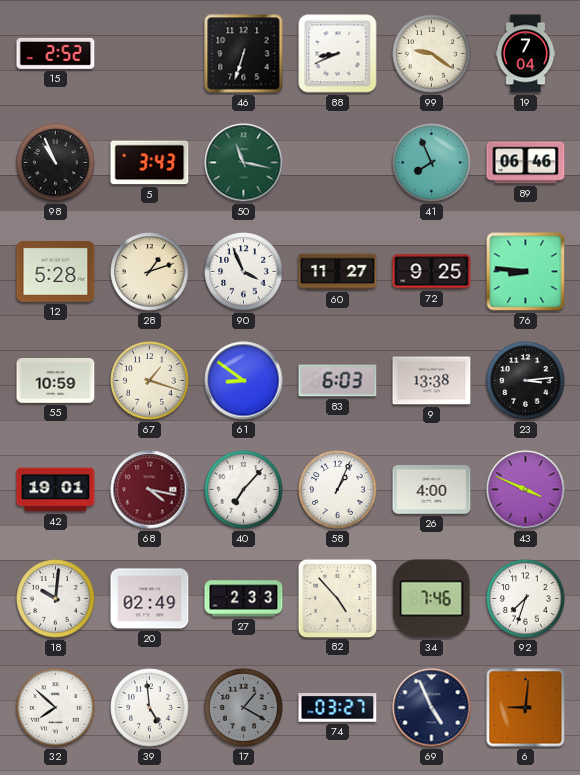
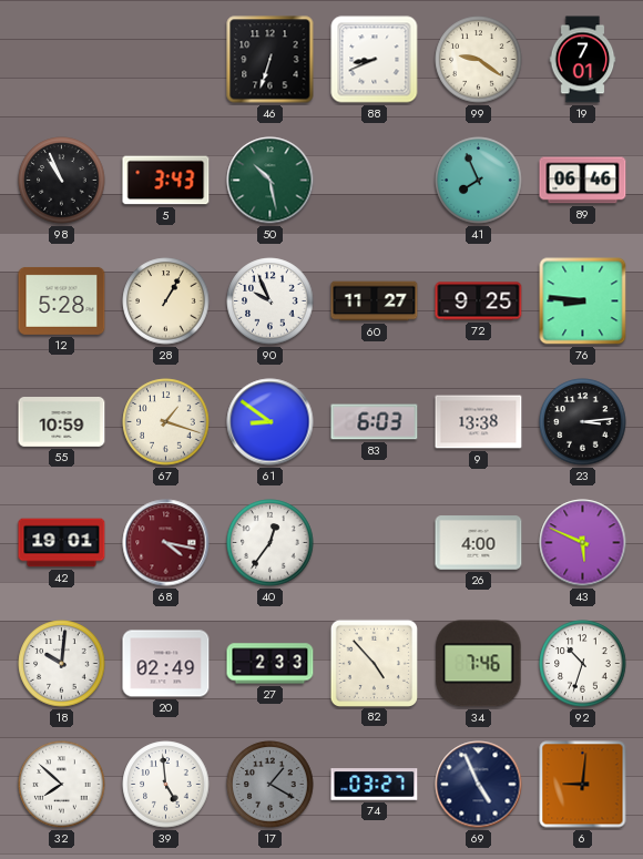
15: 2:52 -> none
19: 7:04 -> 7:01
50: 11:17 -> 10:28
28: 1:12 -> 1:05
90: 3:56 -> 9:56
40: 7:07 -> 12:36
58: 1:04 -> none
43: 3:49 -> 5:49
92: 7:33 -> 10:33
